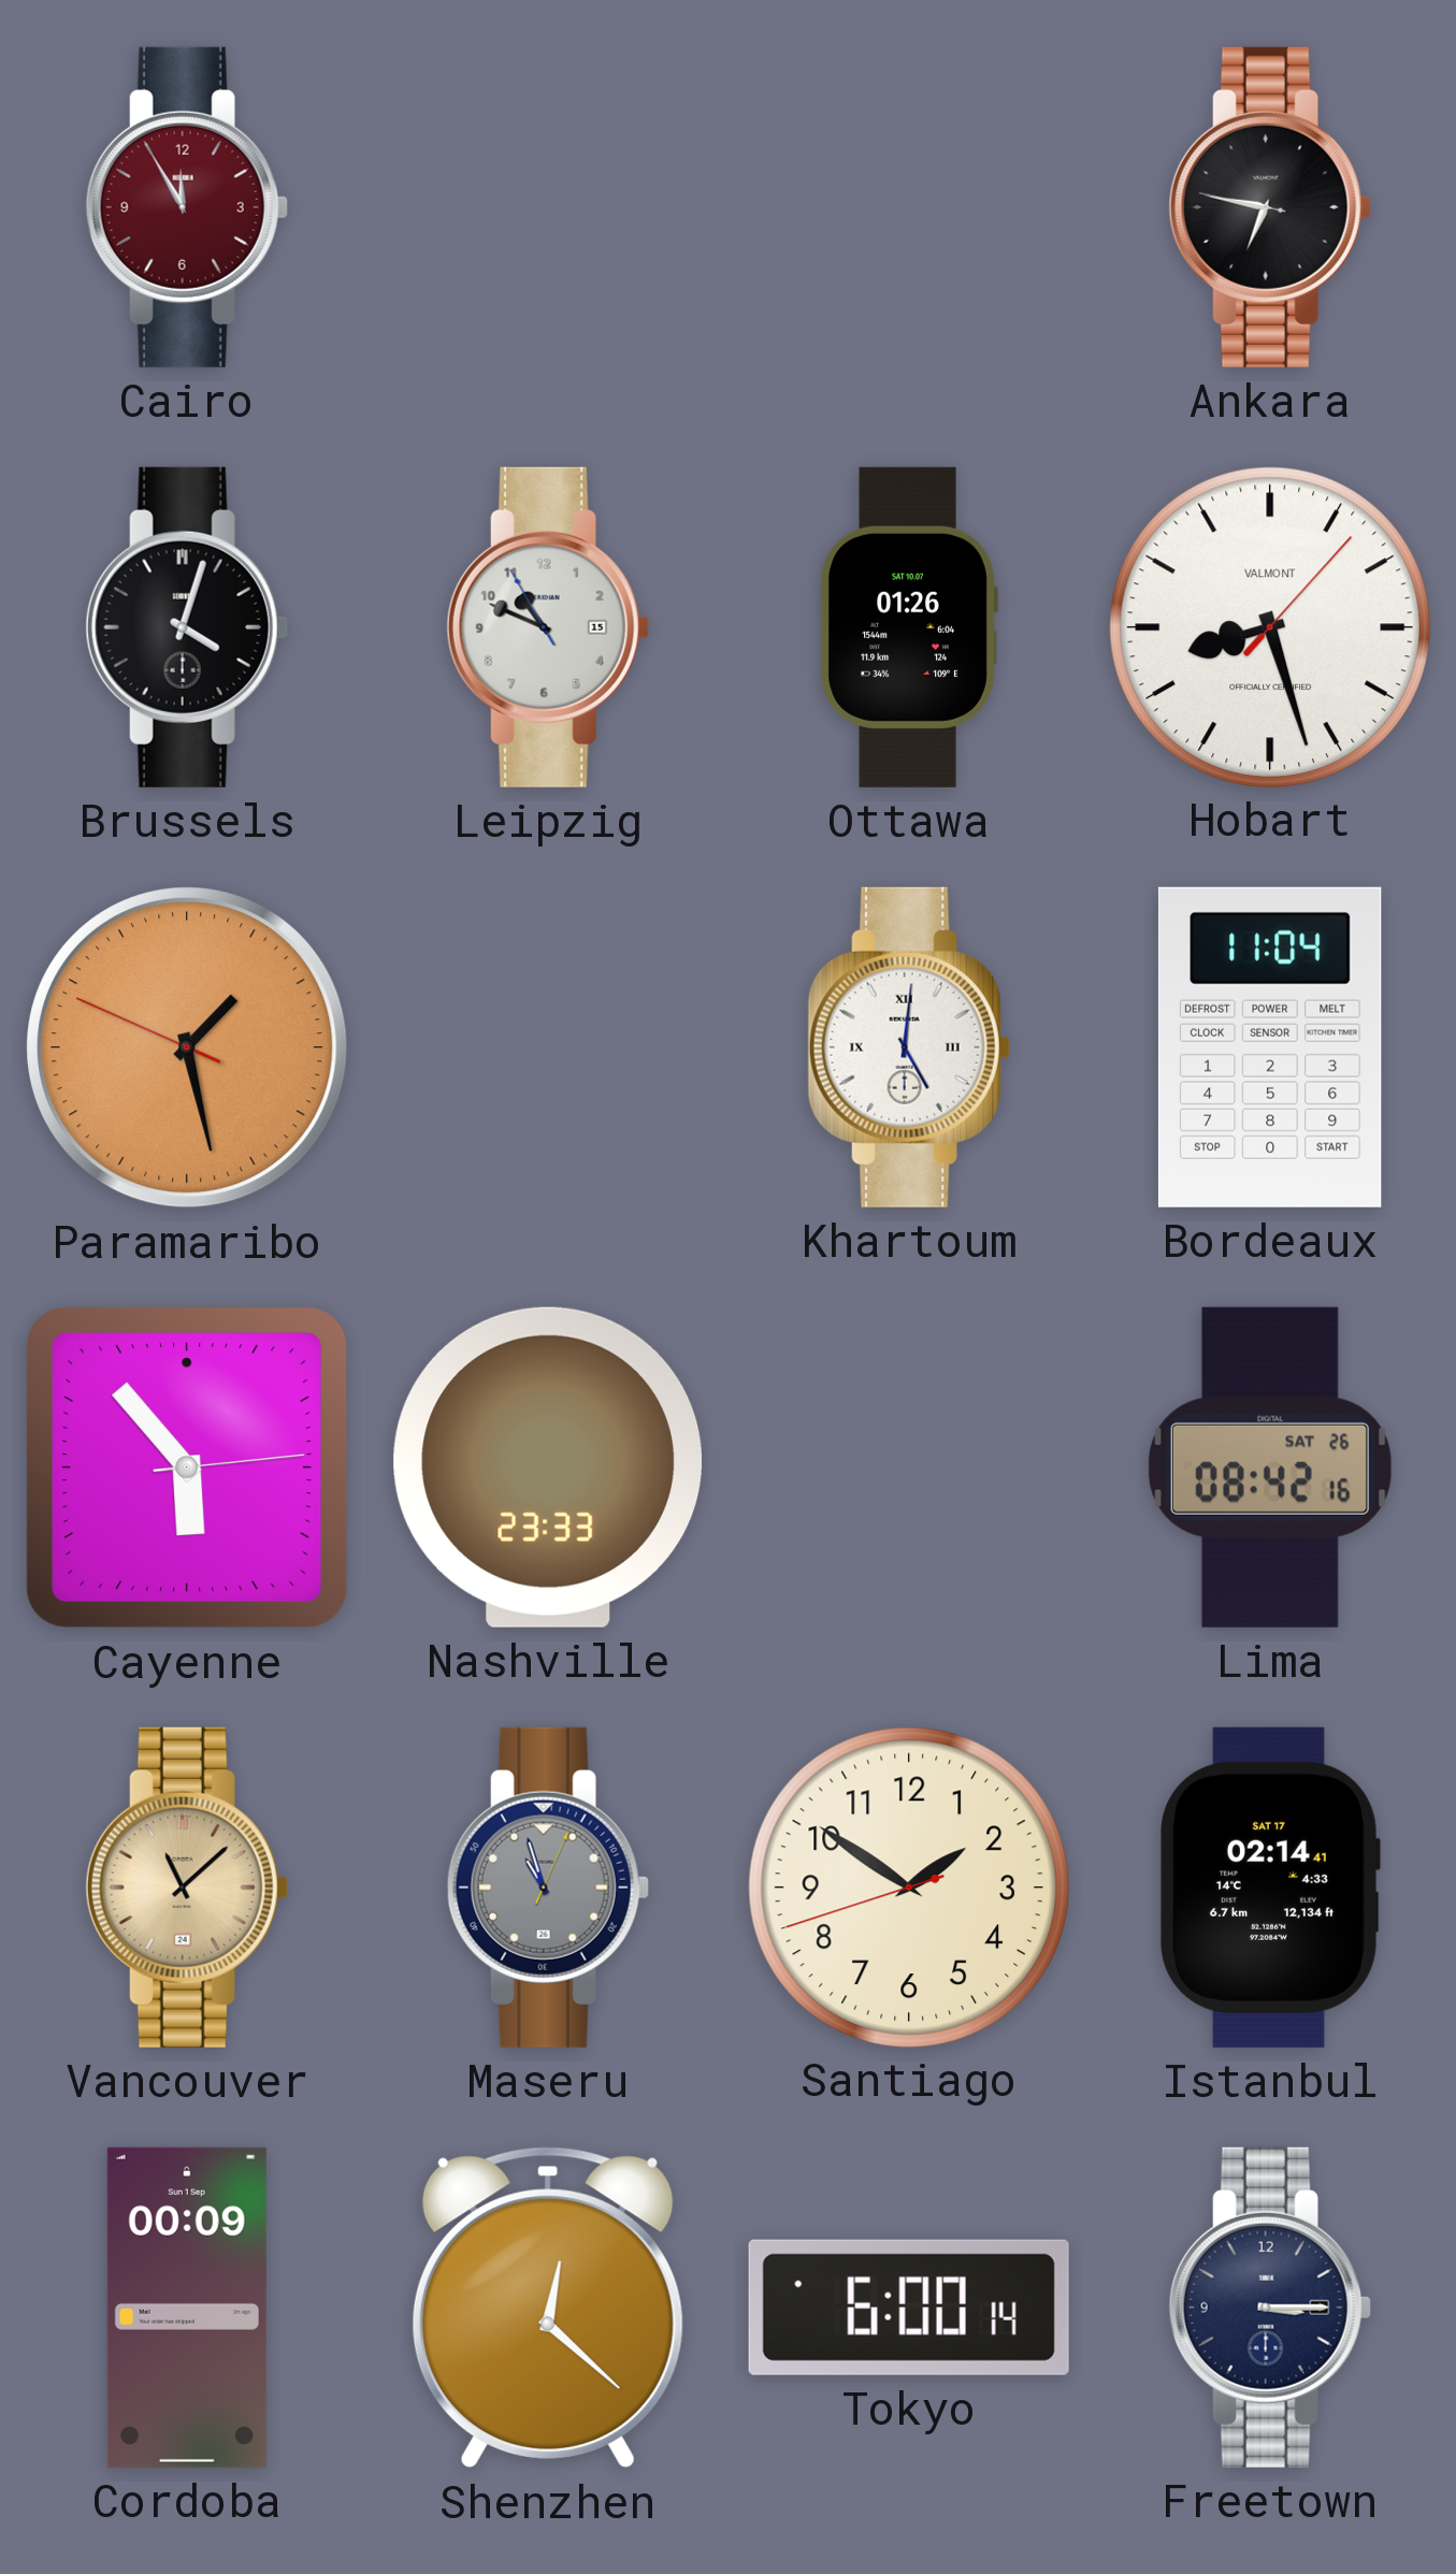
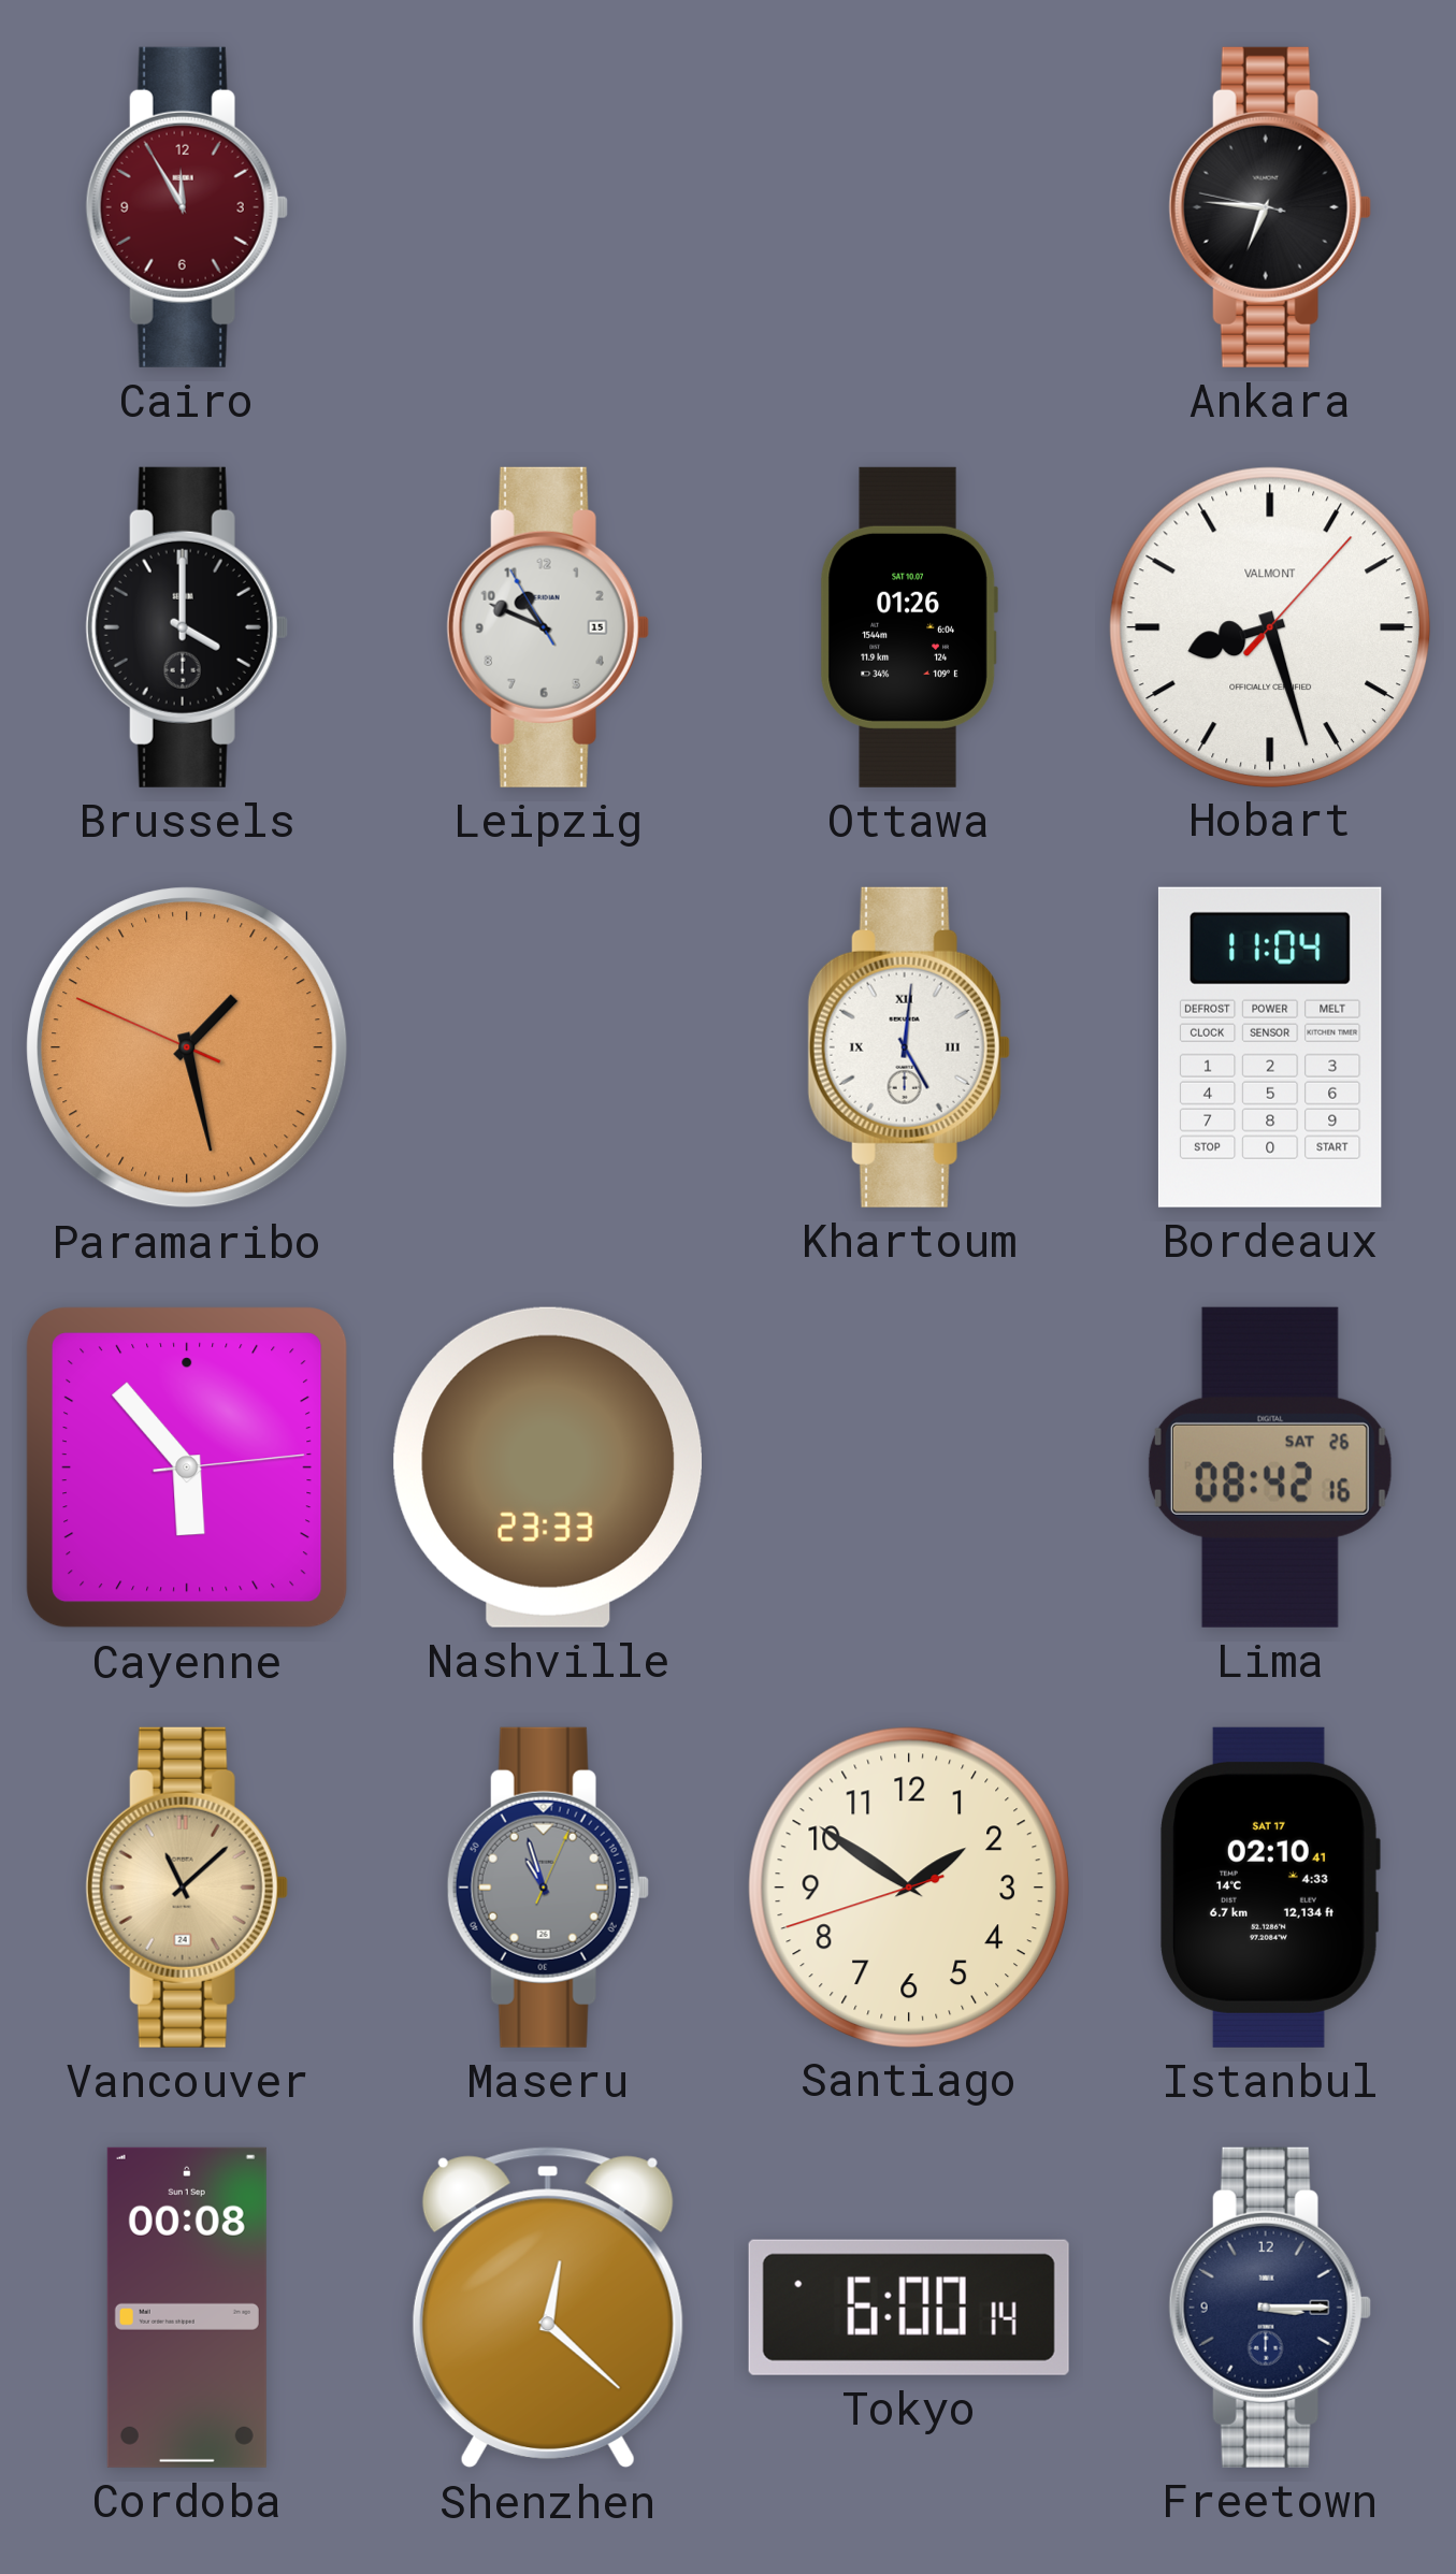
Ankara: 6:46 -> 6:45
Brussels: 4:03 -> 4:00
Istanbul: 02:14 -> 02:10
Cordoba: 00:09 -> 00:08
